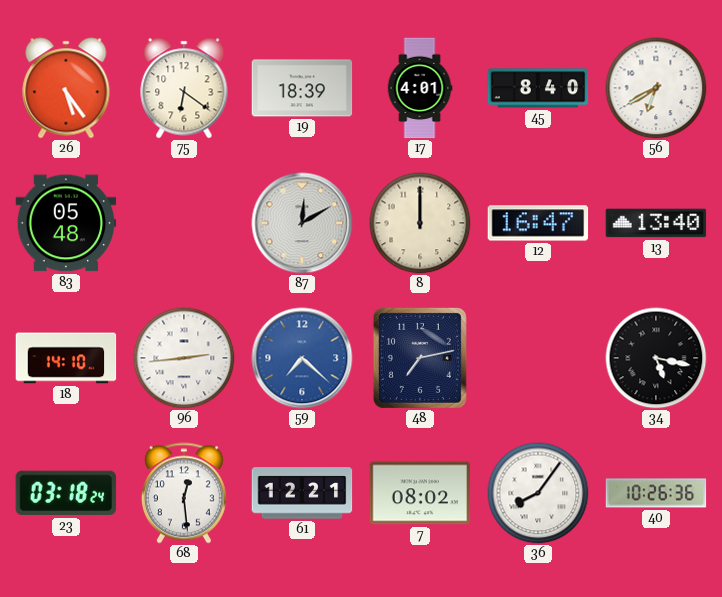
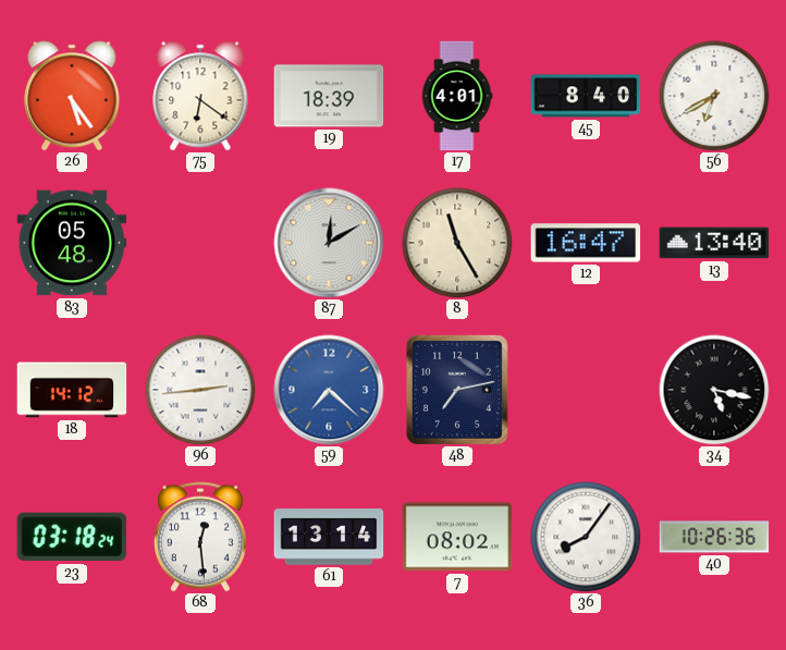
8: 12:00 -> 11:25
18: 14:10 -> 14:12
61: 12:21 -> 13:14
